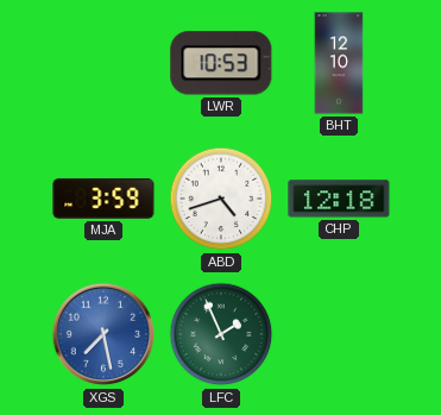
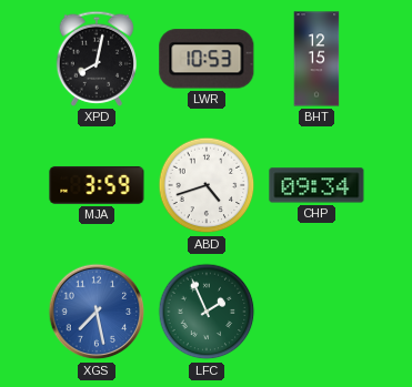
XPD: none -> 8:02
BHT: 12:10 -> 12:15
CHP: 12:18 -> 09:34
